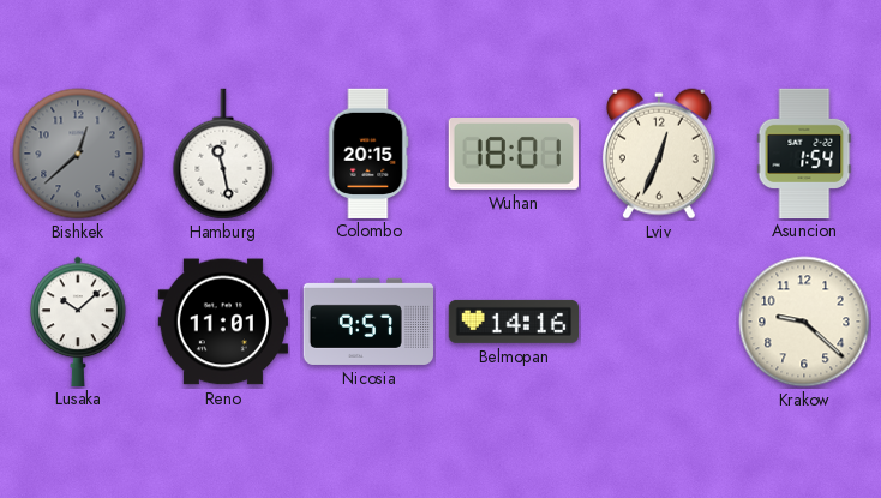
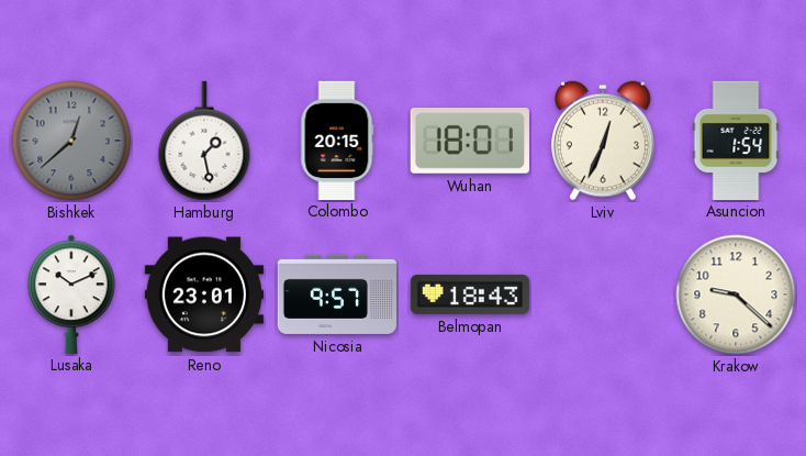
Hamburg: 11:28 -> 1:28
Lusaka: 10:08 -> 10:11
Reno: 11:01 -> 23:01
Belmopan: 14:16 -> 18:43
